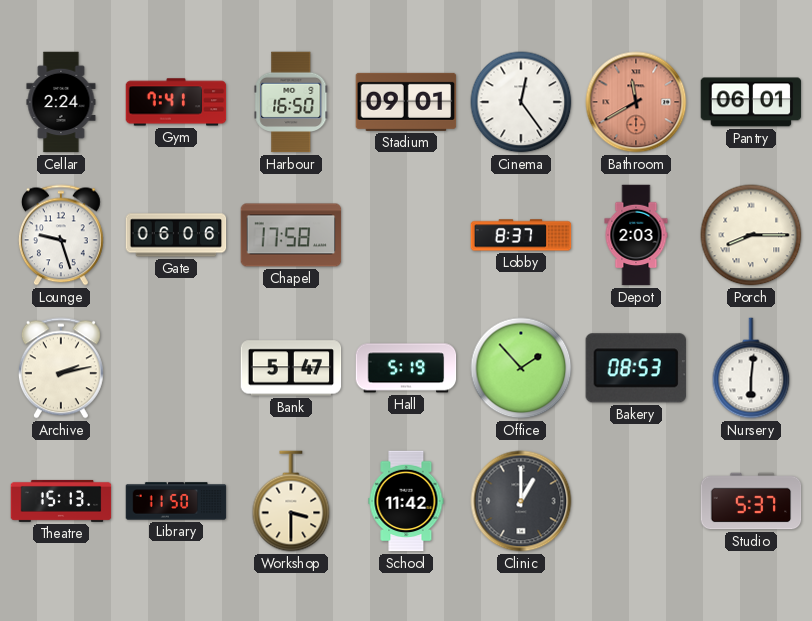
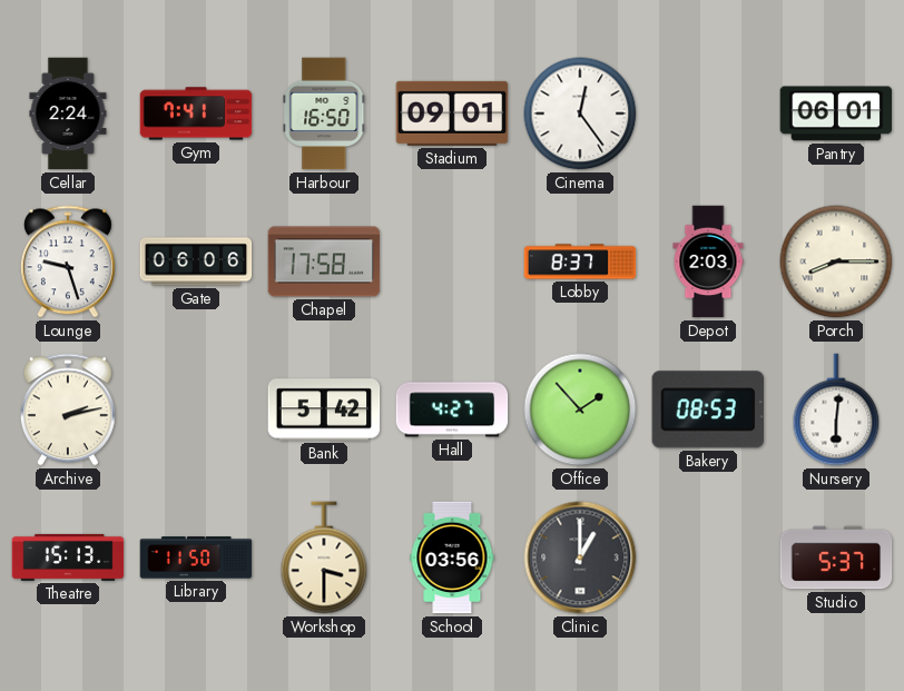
Bathroom: 11:40 -> none
Bank: 5:47 -> 5:42
Hall: 5:19 -> 4:27
School: 11:42 -> 03:56
